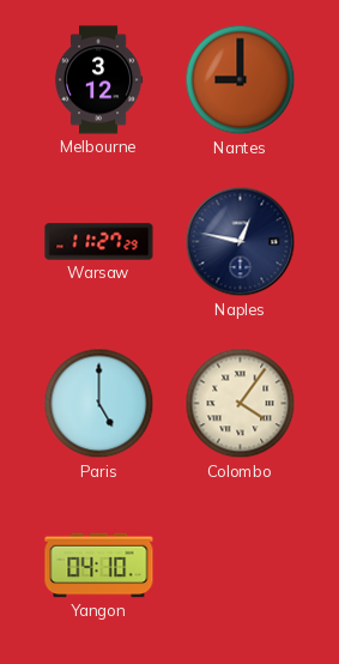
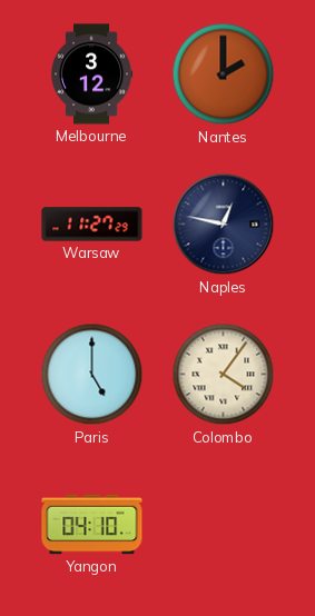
Nantes: 9:00 -> 2:00
